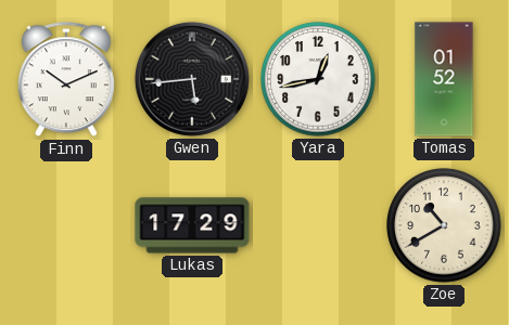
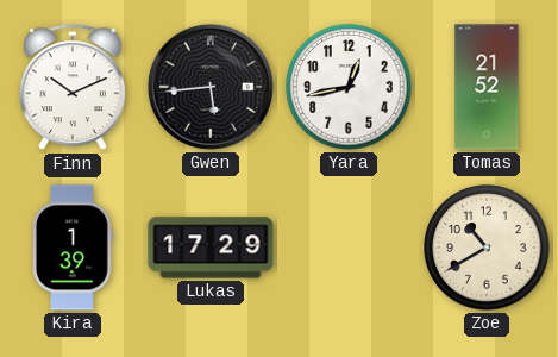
Tomas: 01:52 -> 21:52
Kira: none -> 1:39
